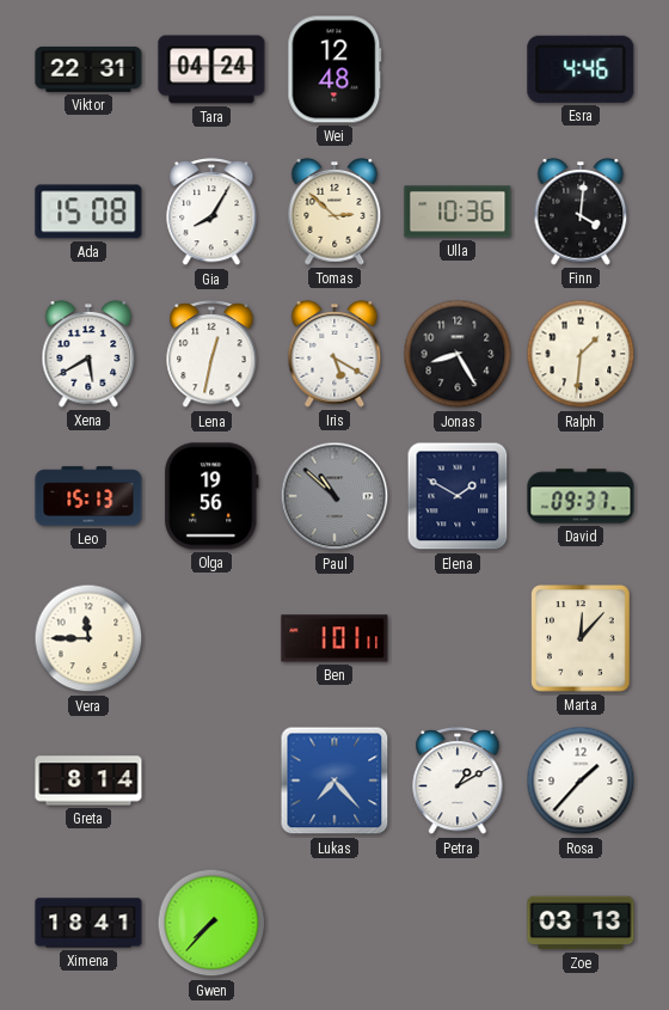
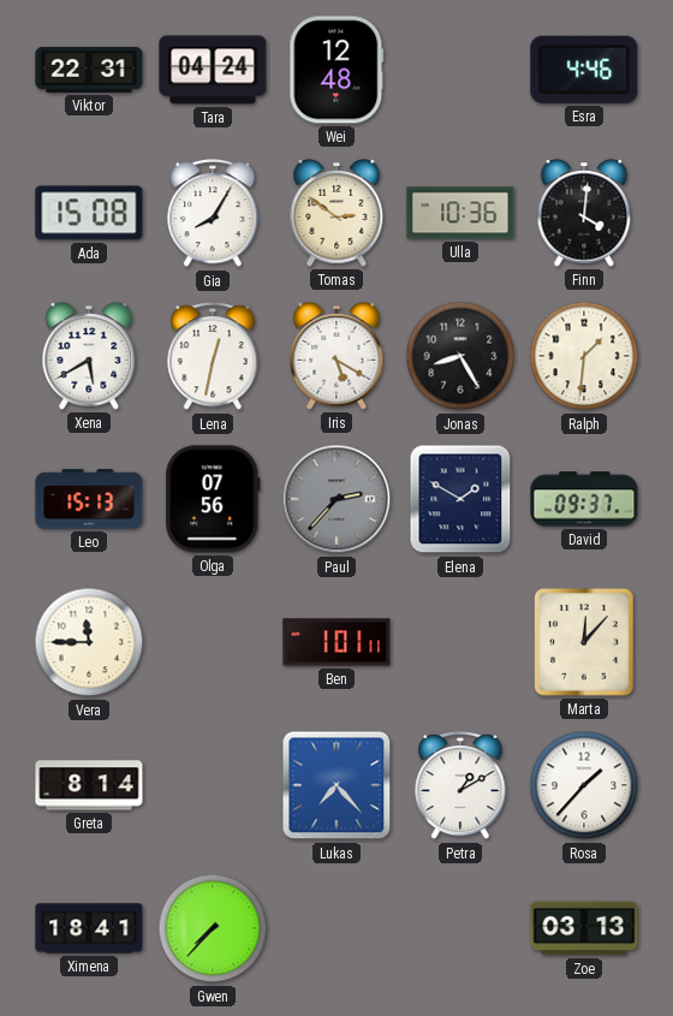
Tomas: 2:52 -> 2:51
Olga: 19:56 -> 07:56
Paul: 10:52 -> 2:37
